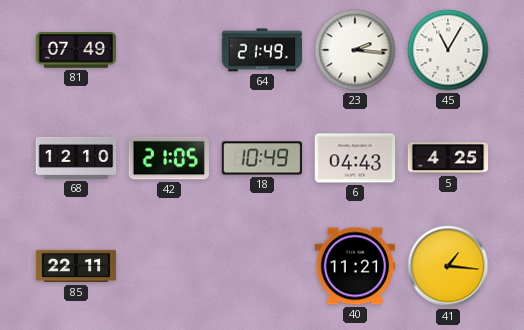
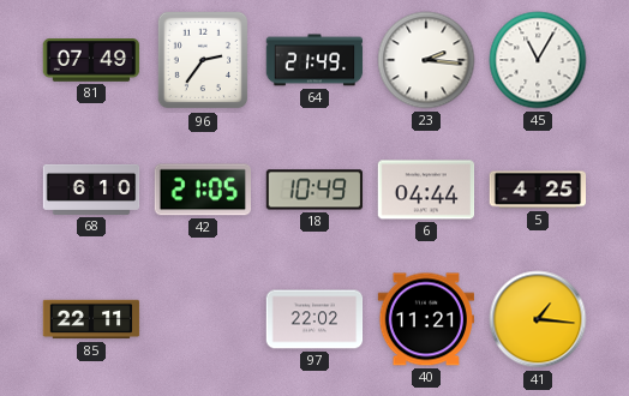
96: none -> 2:36
68: 12:10 -> 6:10
6: 04:43 -> 04:44
97: none -> 22:02
